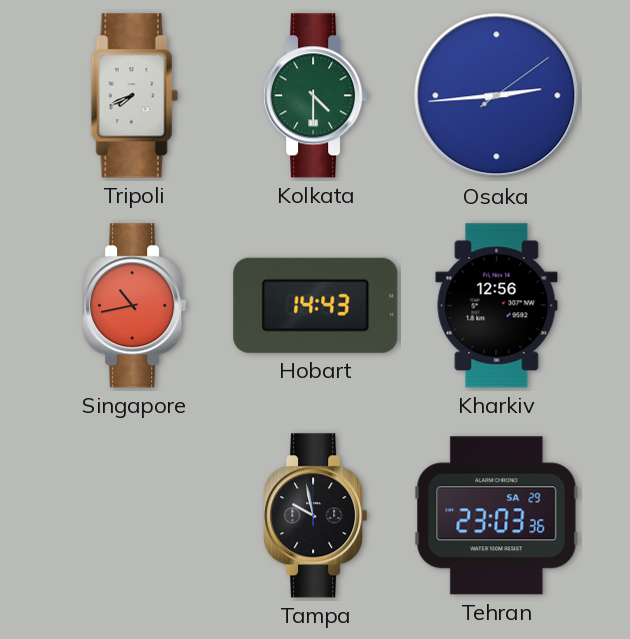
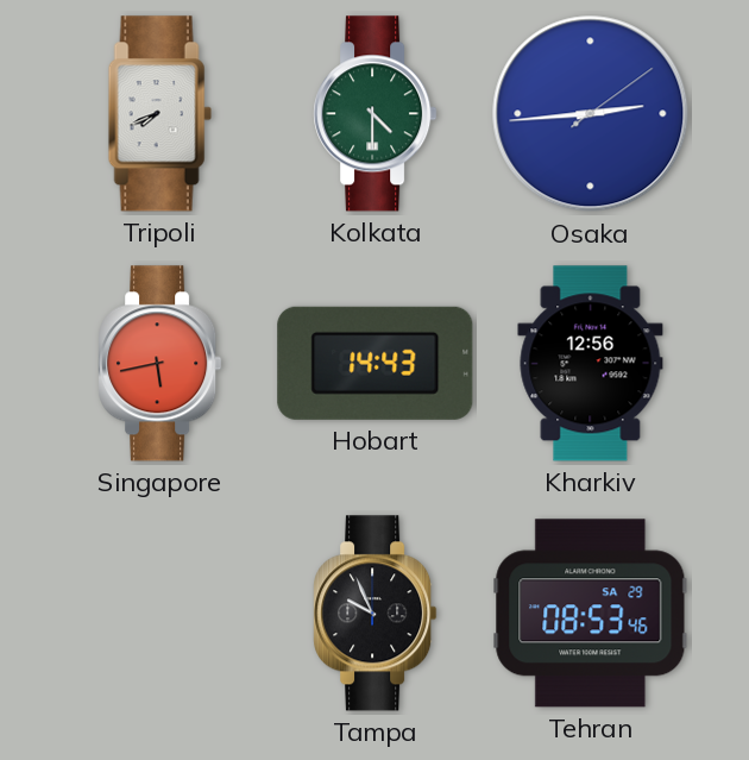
Singapore: 10:43 -> 5:43
Tampa: 9:58 -> 9:56
Tehran: 23:03 -> 08:53
